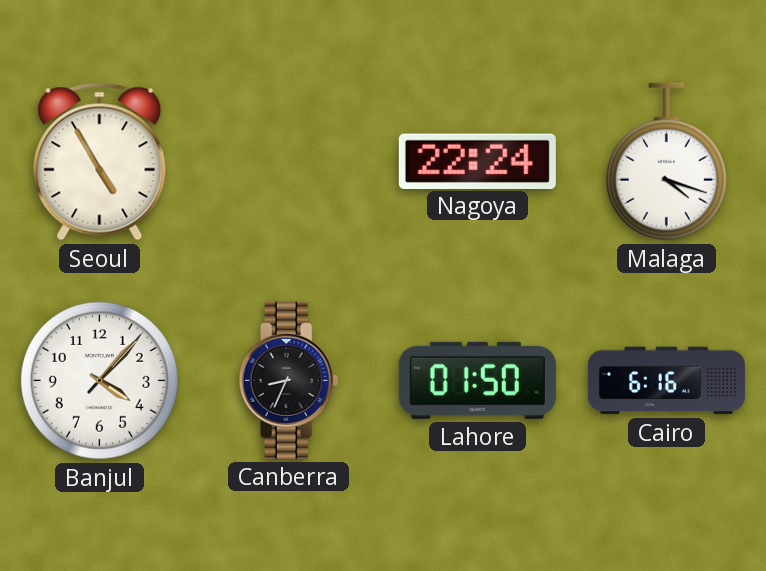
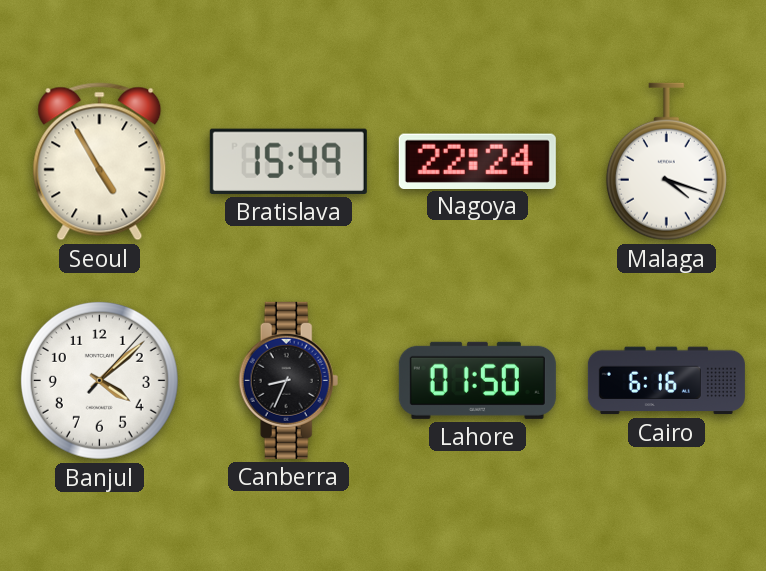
Bratislava: none -> 15:49
Banjul: 4:07 -> 4:08
